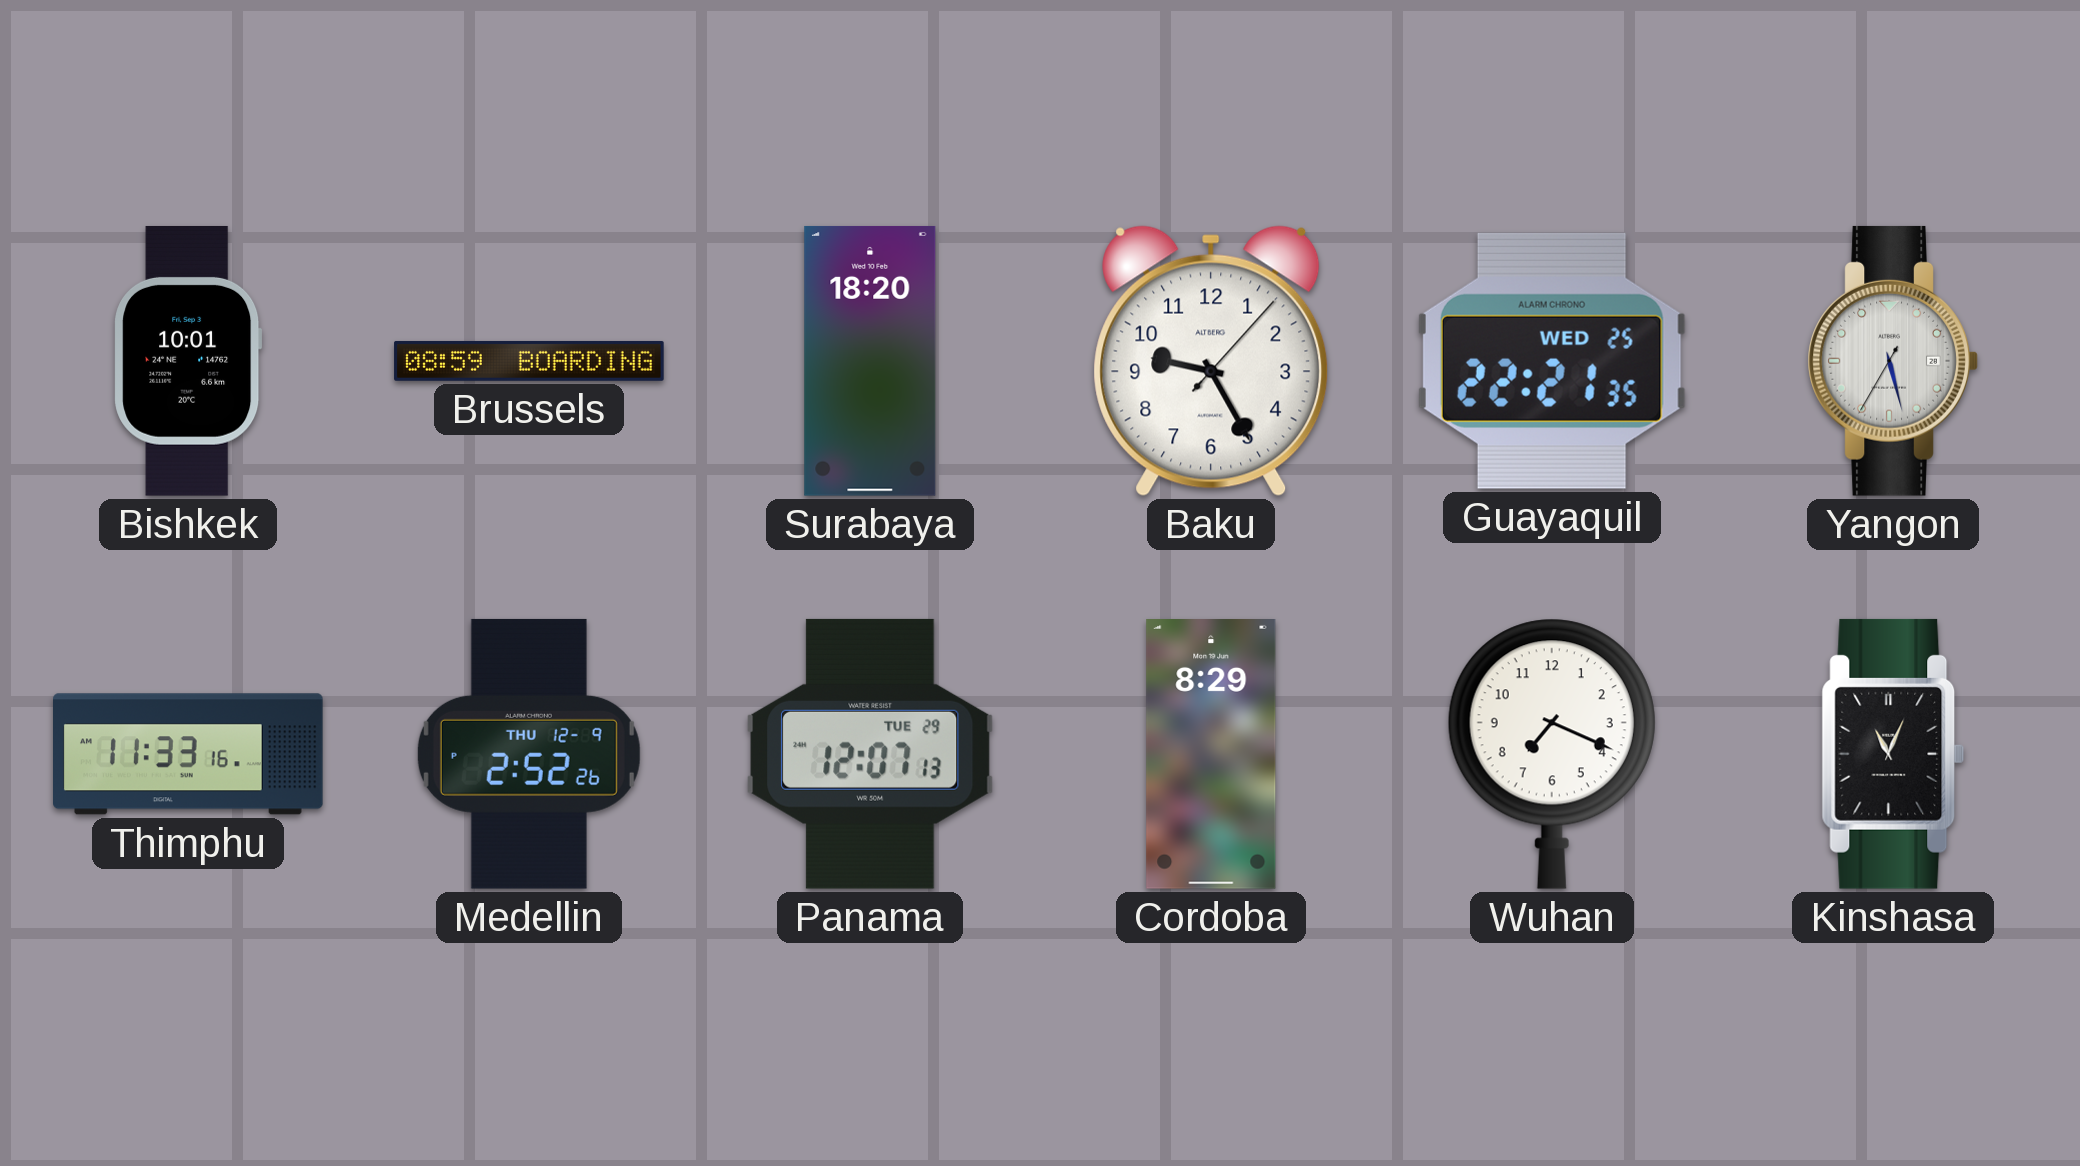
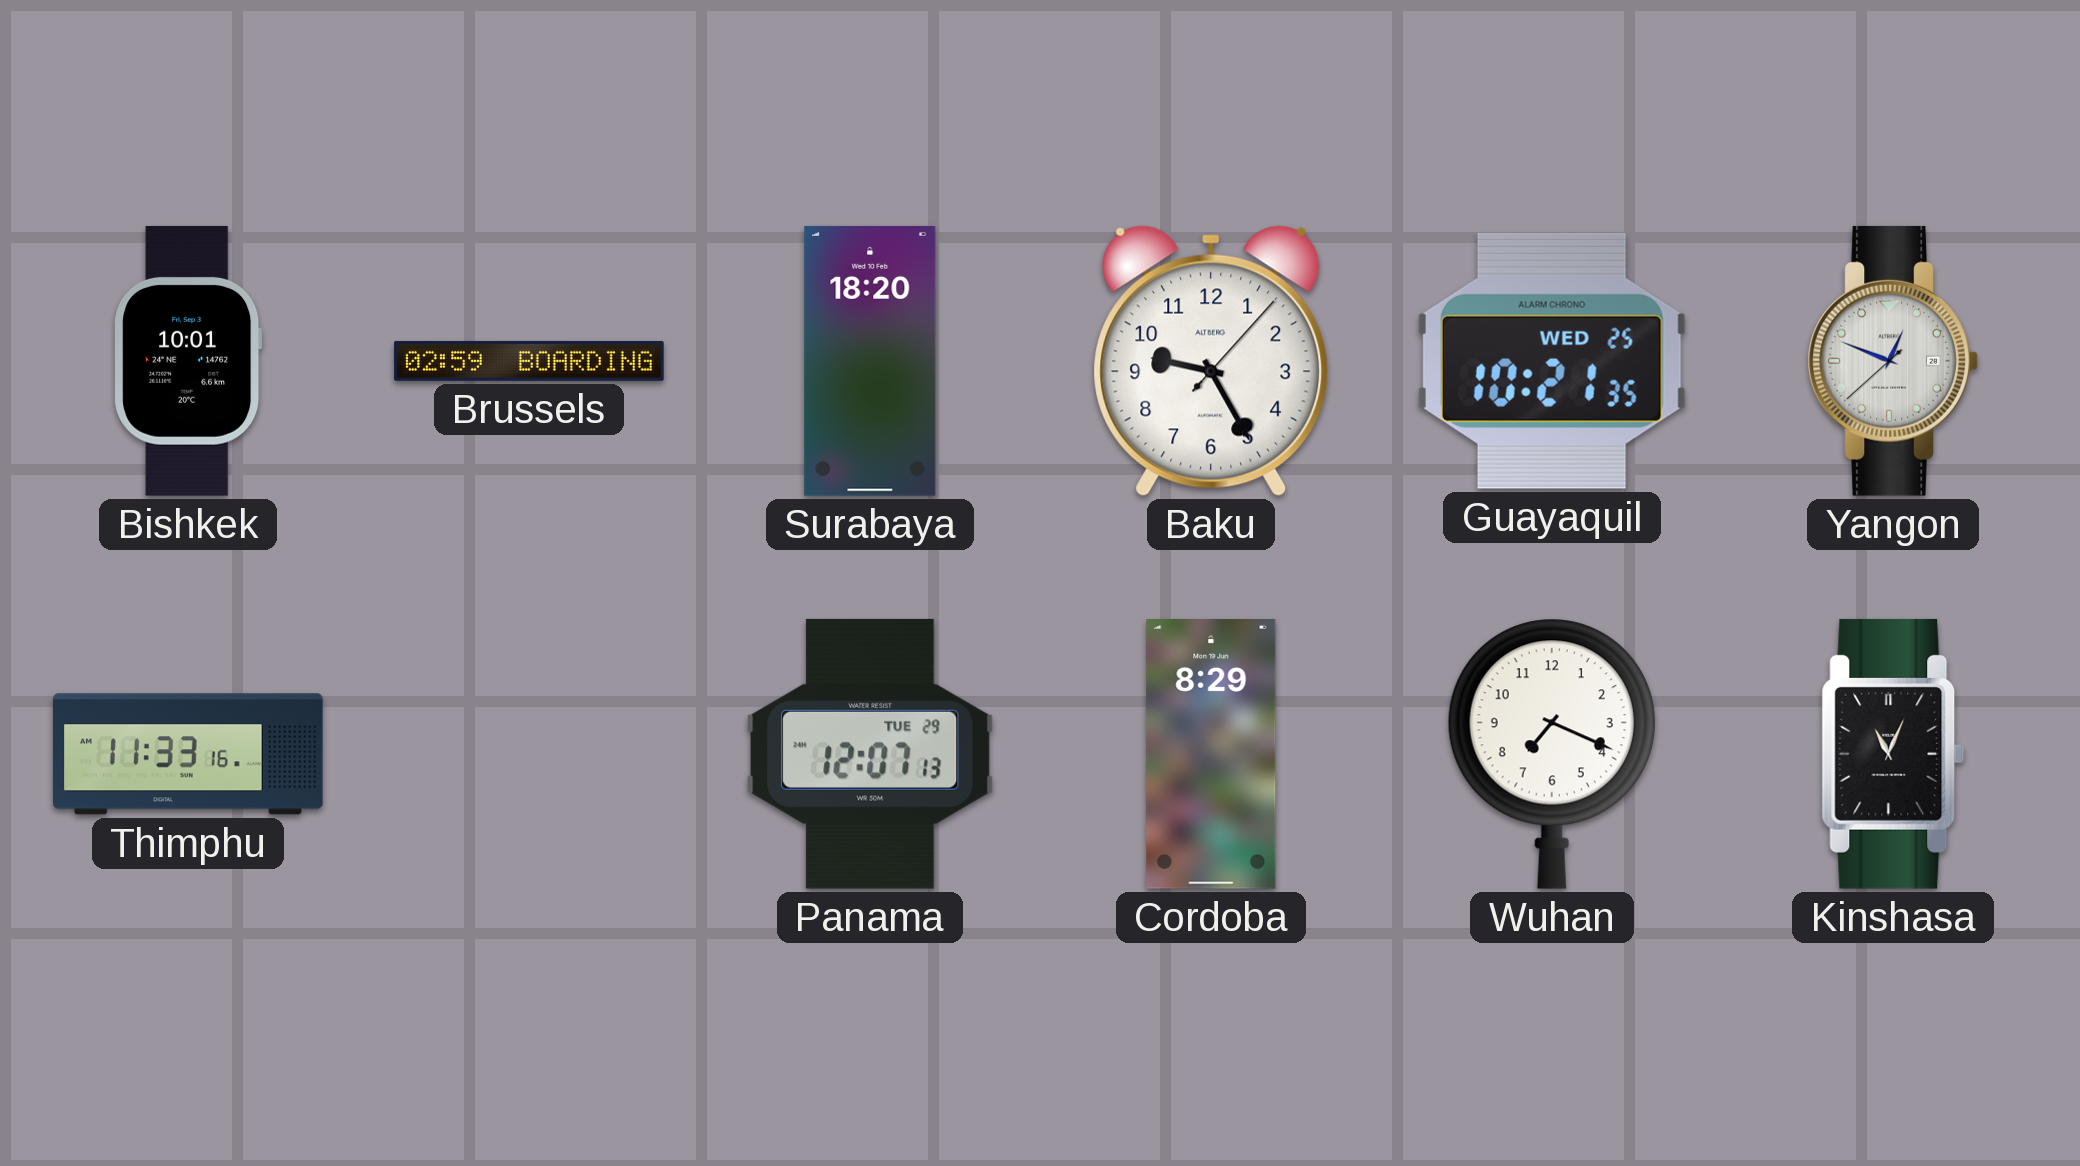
Brussels: 08:59 -> 02:59
Guayaquil: 22:21 -> 10:21
Yangon: 5:27 -> 12:48
Medellin: 2:52 -> none
